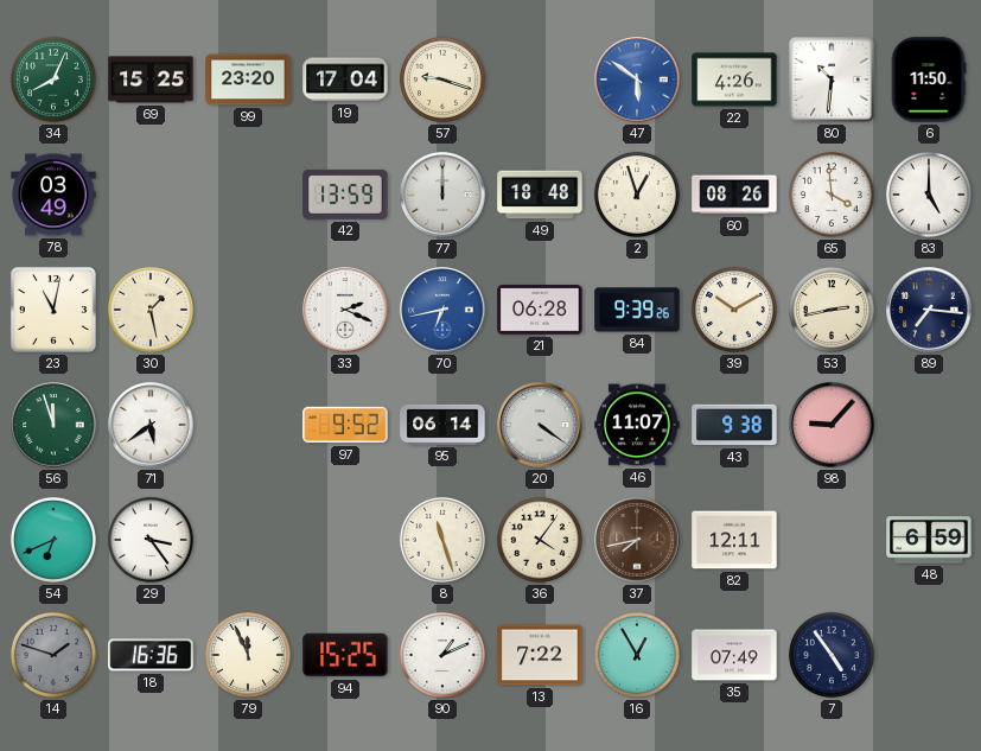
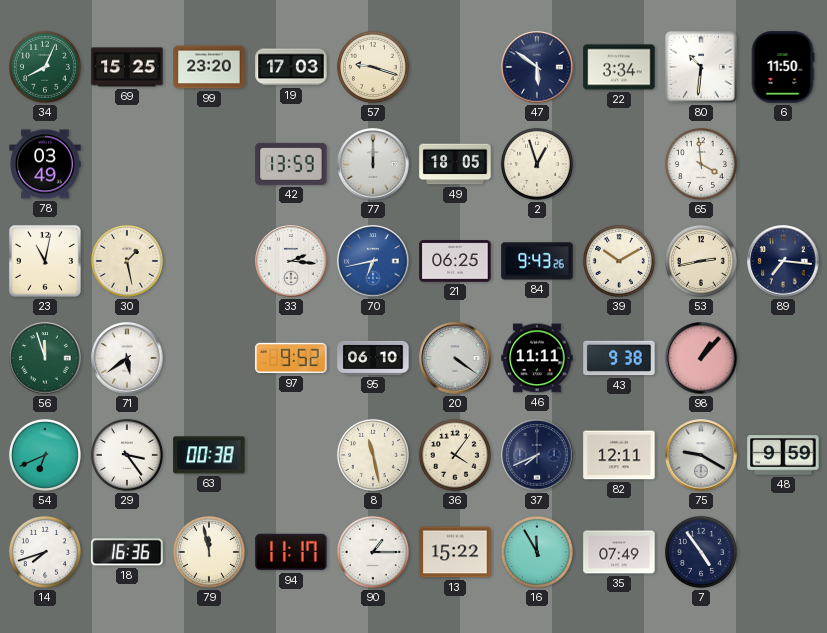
19: 17:04 -> 17:03
47 dial: blue -> navy
22: 4:26 -> 3:34
49: 18:48 -> 18:05
60: 08:26 -> none
83: 5:00 -> none
33: 2:19 -> 2:16
21: 06:28 -> 06:25
84: 9:39 -> 9:43
95: 06:14 -> 06:10
46: 11:07 -> 11:11
98: 9:07 -> 1:07
63: none -> 00:38
8: 11:27 -> 11:28
37: 7:43 -> 7:41
37 dial: brown -> navy
75: none -> 9:20
48: 6:59 -> 9:59
14: 1:48 -> 7:42
14 dial: grey -> white
79: 11:56 -> 11:58
94: 15:25 -> 11:17
90: 1:11 -> 1:15
13: 7:22 -> 15:22
16: 12:55 -> 11:55
